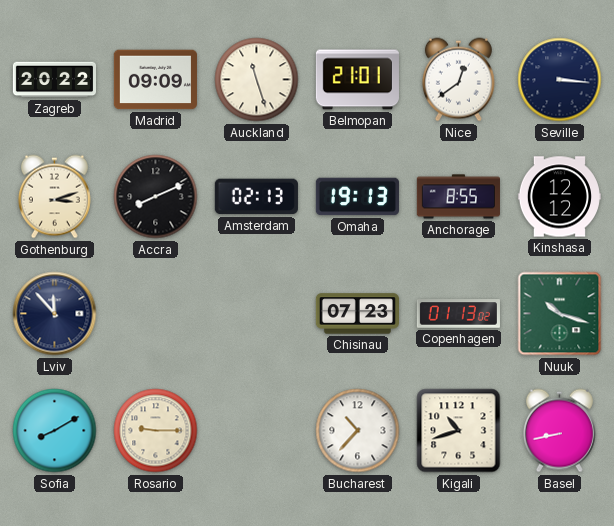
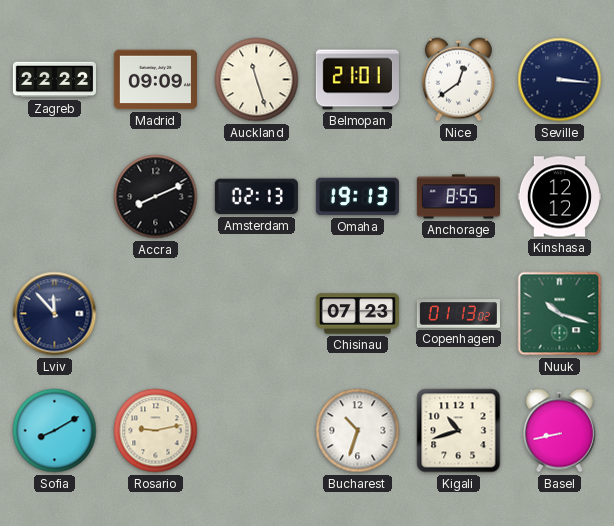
Zagreb: 20:22 -> 22:22
Gothenburg: 3:12 -> none
Rosario: 9:15 -> 9:13
Bucharest: 10:37 -> 10:33
